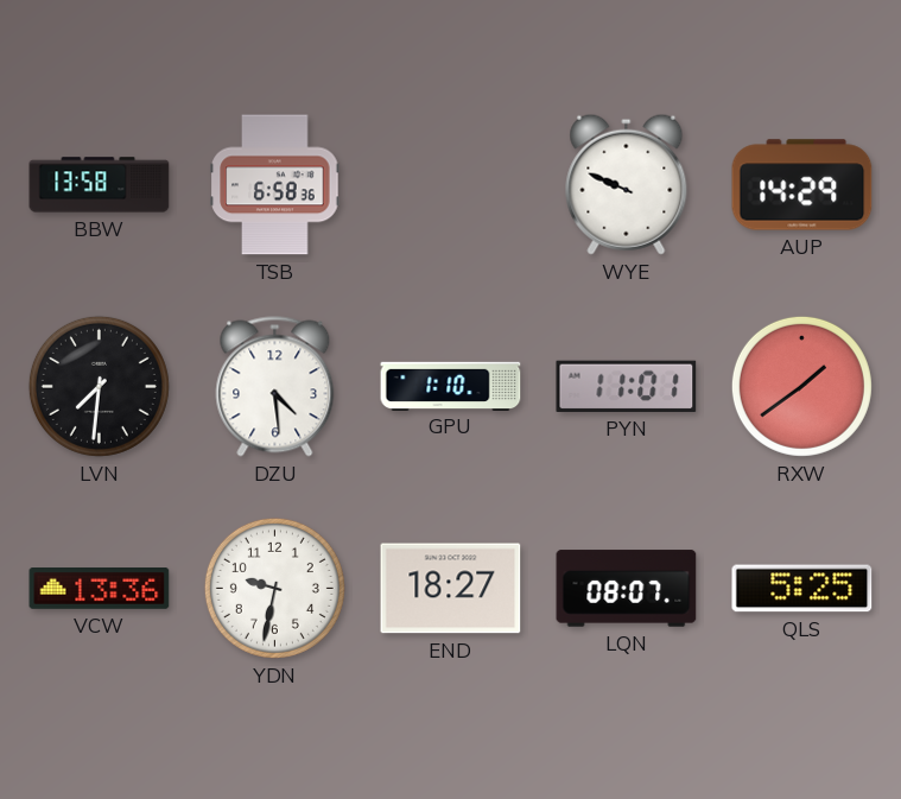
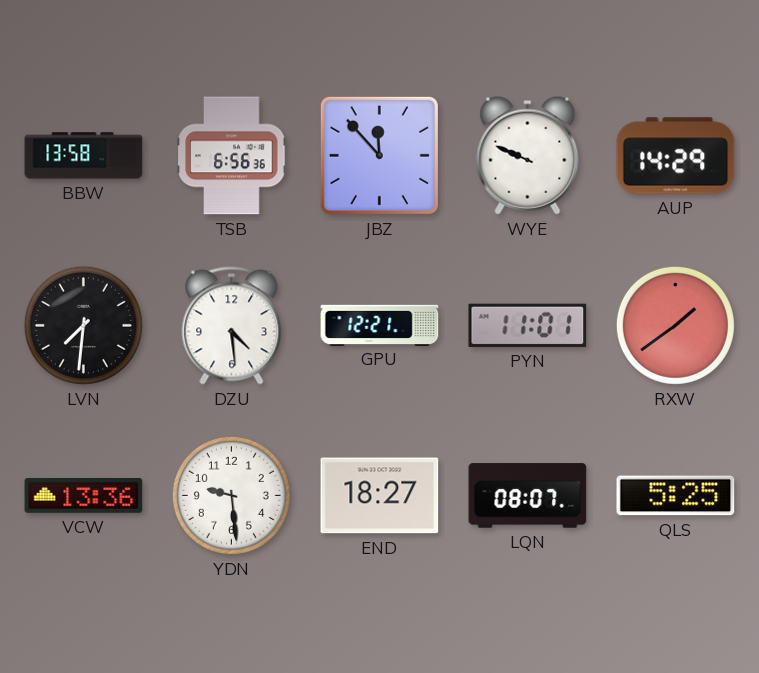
TSB: 6:58 -> 6:56
JBZ: none -> 11:53
GPU: 1:10 -> 12:21
YDN: 9:32 -> 9:29
